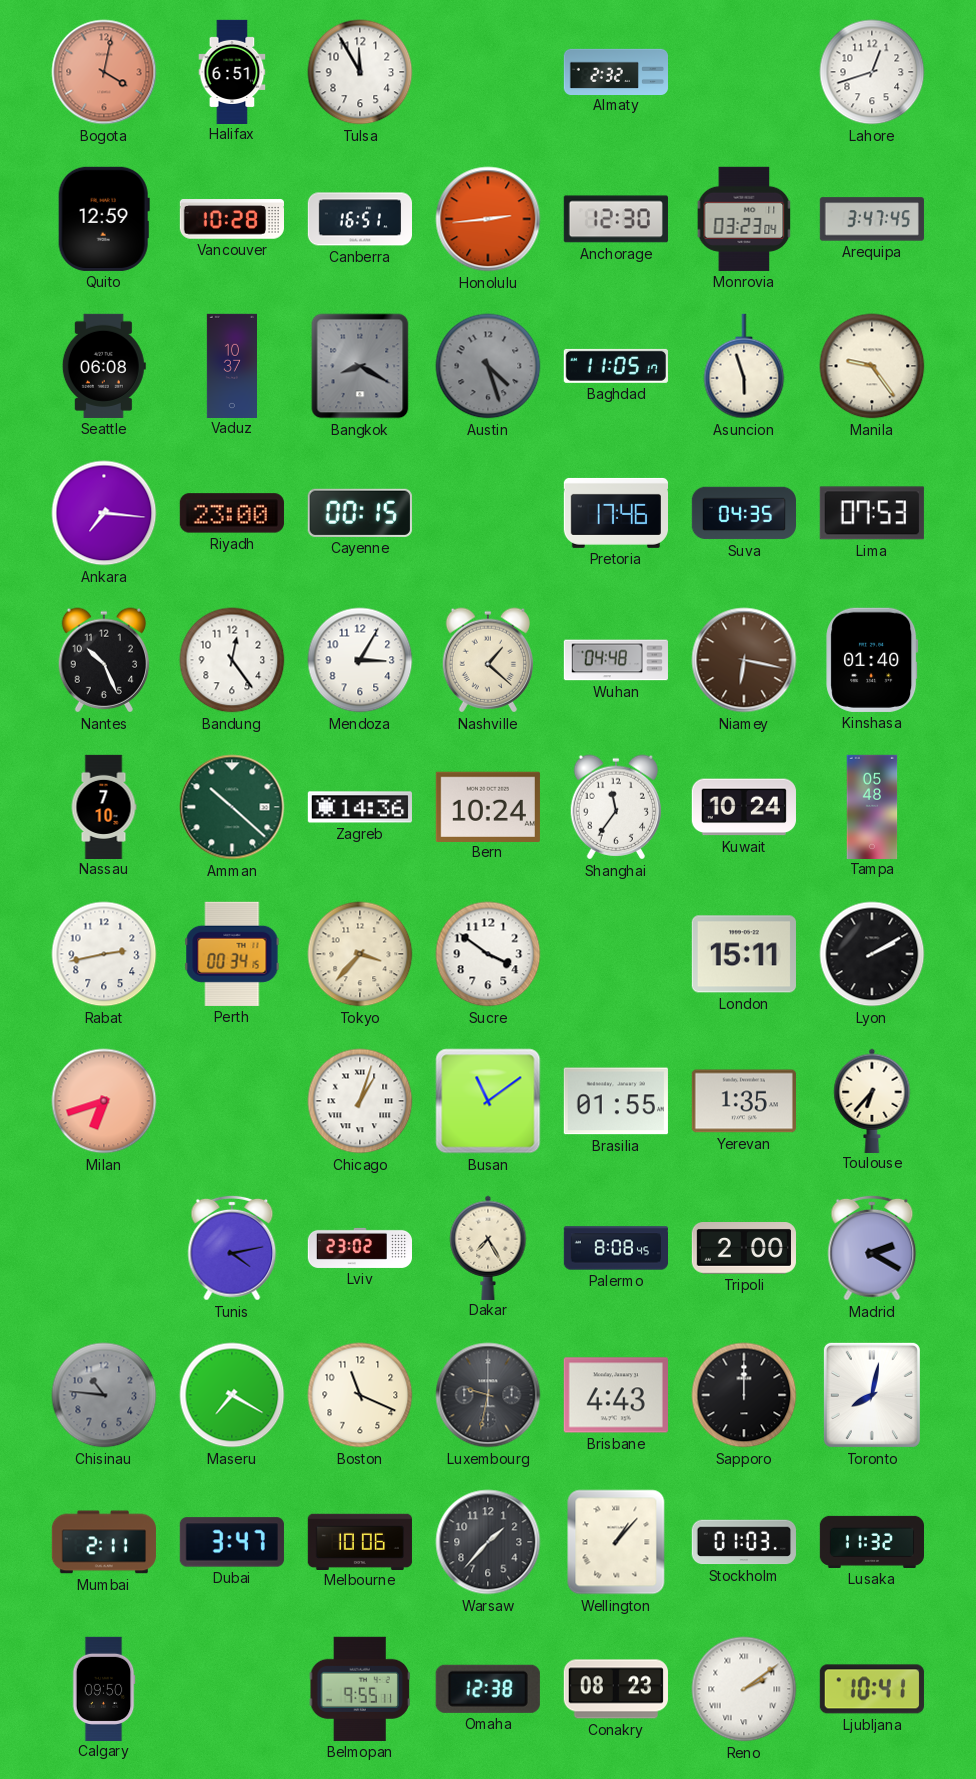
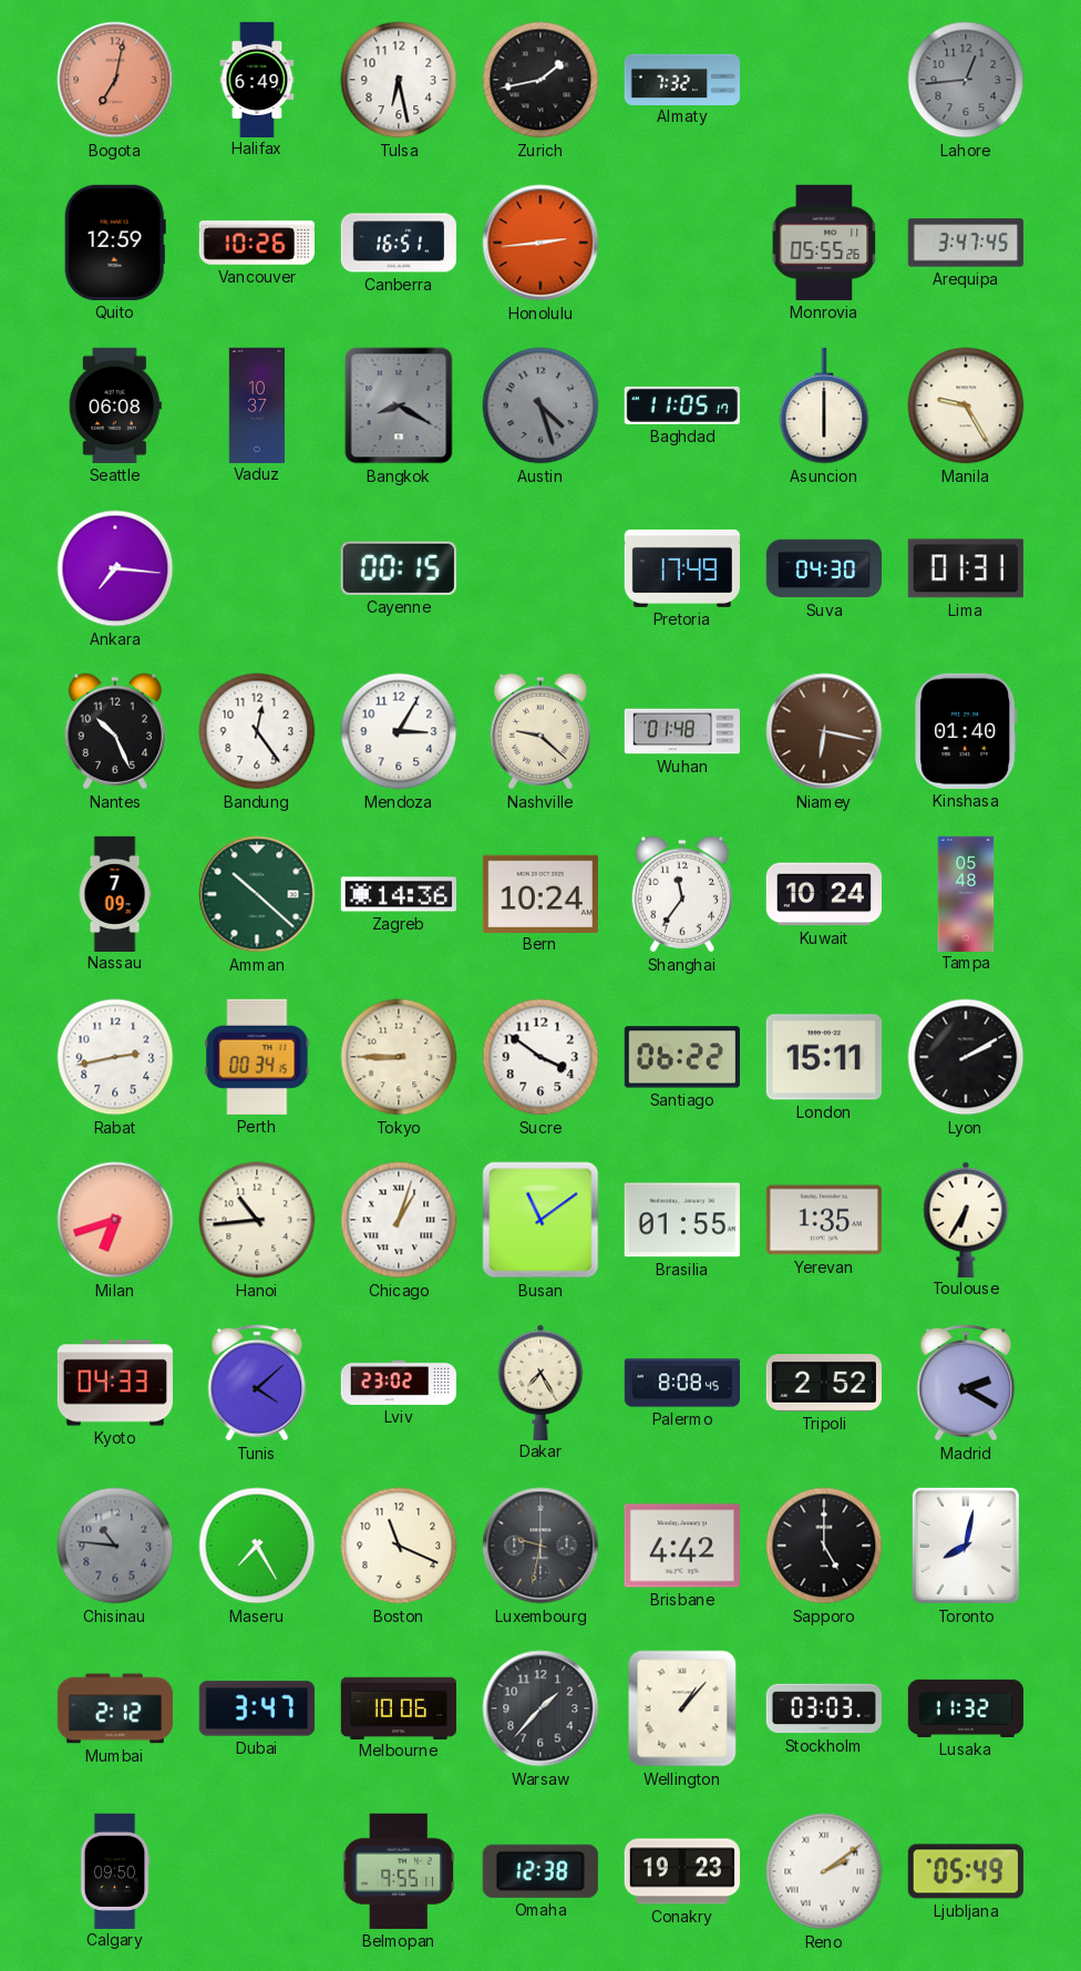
Bogota: 4:02 -> 7:02
Halifax: 6:51 -> 6:49
Tulsa: 11:55 -> 6:28
Zurich: none -> 1:43
Almaty: 2:32 -> 7:32
Lahore: 12:42 -> 12:44
Lahore dial: white -> grey
Vancouver: 10:28 -> 10:26
Anchorage: 12:30 -> none
Monrovia: 03:23 -> 05:55
Asuncion: 5:57 -> 6:00
Manila: 9:24 -> 9:25
Riyadh: 23:00 -> none
Pretoria: 17:46 -> 17:49
Suva: 04:35 -> 04:30
Lima: 07:53 -> 01:31
Nashville: 1:22 -> 9:22
Wuhan: 04:48 -> 01:48
Nassau: 7:10 -> 7:09
Tokyo: 3:37 -> 8:45
Santiago: none -> 06:22
Hanoi: none -> 10:44
Toulouse: 6:37 -> 6:35
Kyoto: none -> 04:33
Tunis: 4:13 -> 4:08
Tripoli: 2:00 -> 2:52
Maseru: 7:20 -> 7:25
Brisbane: 4:43 -> 4:42
Sapporo: 12:00 -> 5:00
Mumbai: 2:11 -> 2:12
Stockholm: 01:03 -> 03:03
Conakry: 08:23 -> 19:23
Ljubljana: 10:41 -> 05:49
